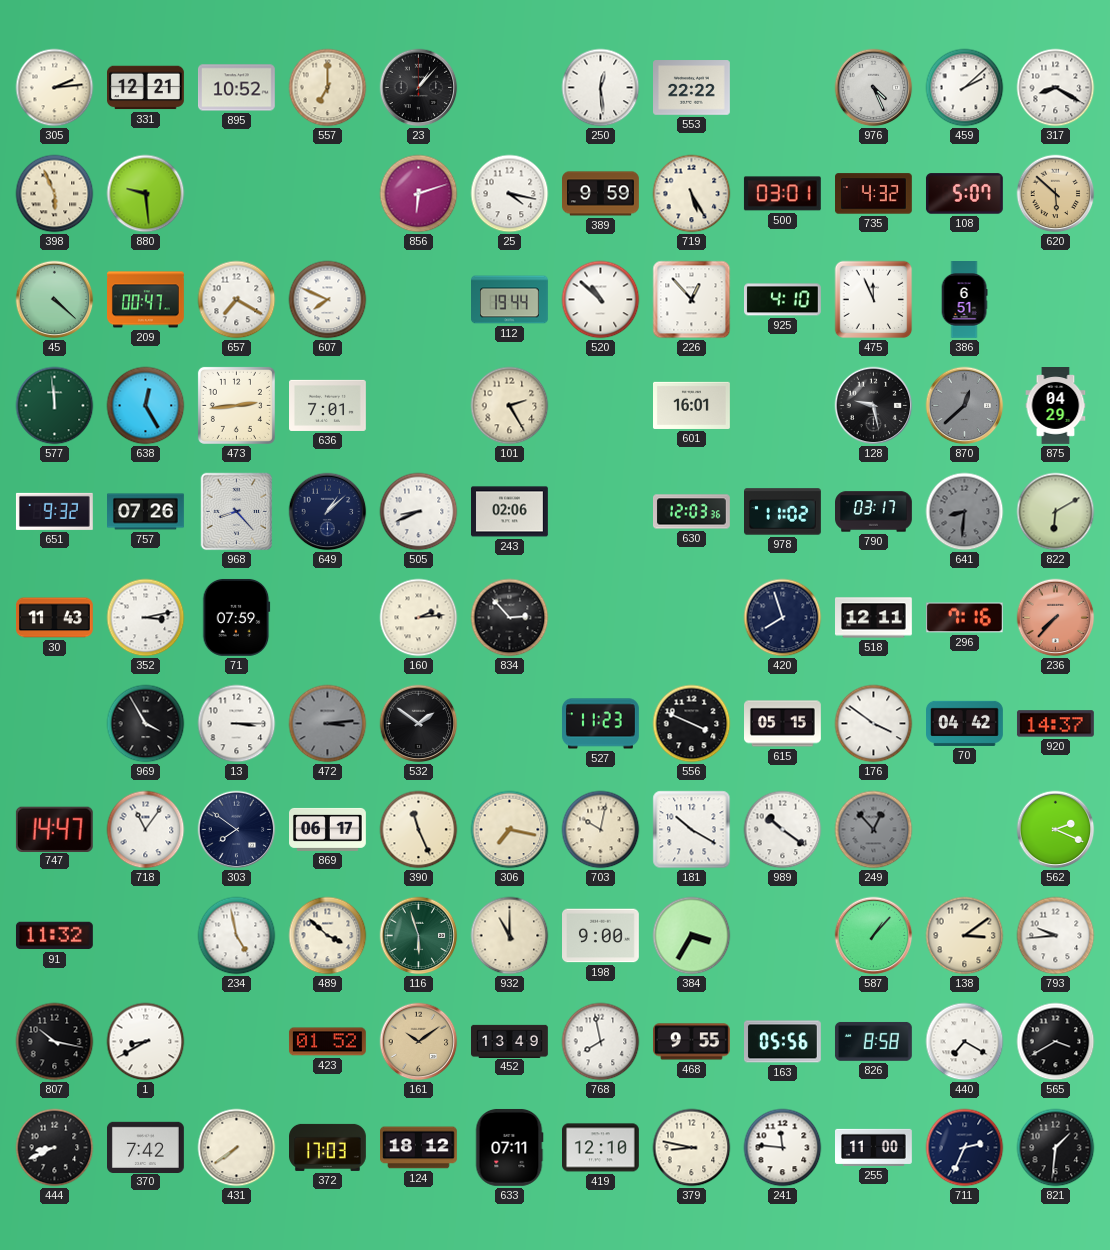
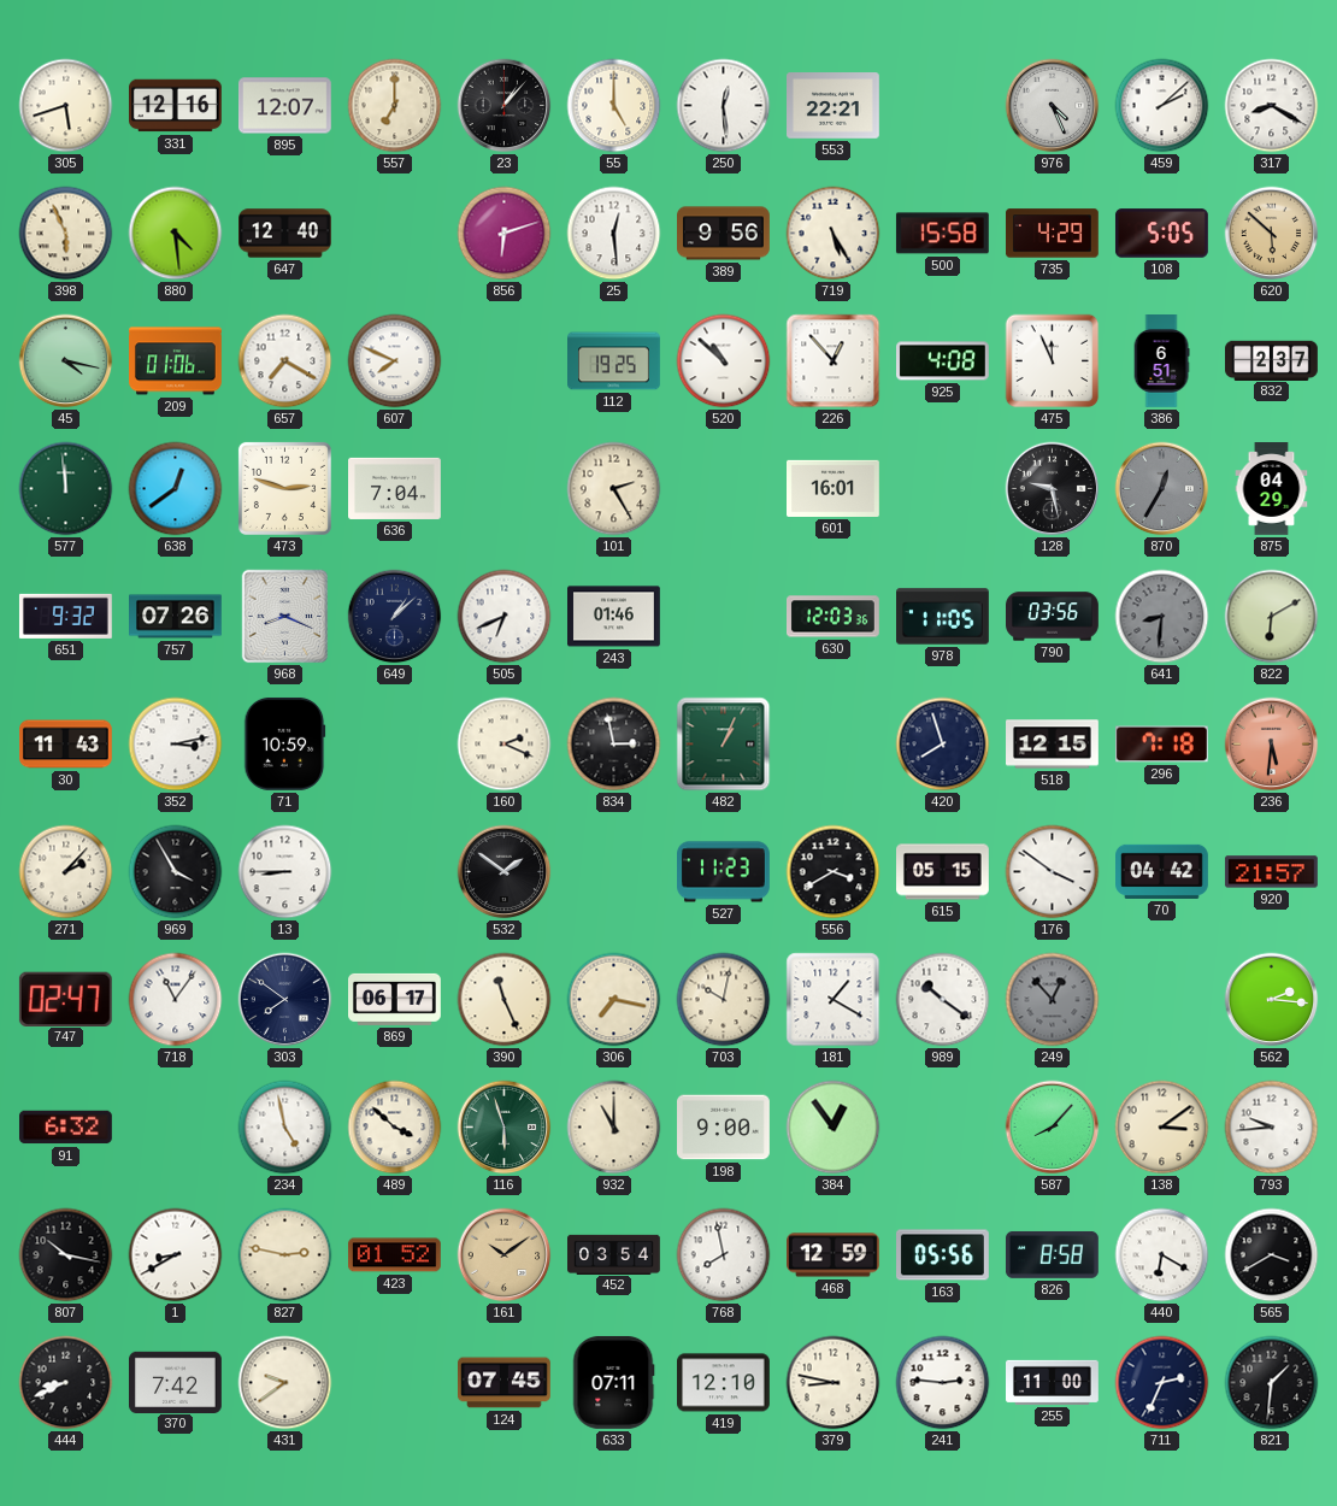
305: 2:14 -> 5:42
331: 12:21 -> 12:16
895: 10:52 -> 12:07
55: none -> 5:00
553: 22:22 -> 22:21
880: 9:29 -> 4:29
647: none -> 12:40
25: 4:17 -> 12:29
389: 9:59 -> 9:56
500: 03:01 -> 15:58
735: 4:32 -> 4:29
108: 5:07 -> 5:05
45: 4:22 -> 4:17
209: 00:47 -> 01:06
112: 19:44 -> 19:25
925: 4:10 -> 4:08
832: none -> 2:37
638: 12:25 -> 12:39
473: 2:44 -> 2:48
636: 7:01 -> 7:04
870: 12:38 -> 12:35
968: 8:23 -> 8:19
505: 8:41 -> 6:41
243: 02:06 -> 01:46
978: 11:02 -> 11:05
790: 03:17 -> 03:56
71: 07:59 -> 10:59
160: 2:14 -> 2:19
834: 2:53 -> 2:58
482: none -> 1:04
518: 12:11 -> 12:15
296: 7:16 -> 7:18
236: 7:37 -> 5:31
271: none -> 2:07
13: 3:15 -> 8:45
472: 3:14 -> none
556: 3:49 -> 3:40
920: 14:37 -> 21:57
747: 14:47 -> 02:47
181: 10:20 -> 1:20
562: 2:19 -> 2:16
91: 11:32 -> 6:32
384: 3:35 -> 12:54
587: 1:07 -> 8:07
827: none -> 2:47
452: 13:49 -> 03:54
468: 9:55 -> 12:59
440: 7:20 -> 6:20
431: 7:39 -> 9:39
372: 17:03 -> none
124: 18:12 -> 07:45
241: 11:46 -> 2:46
